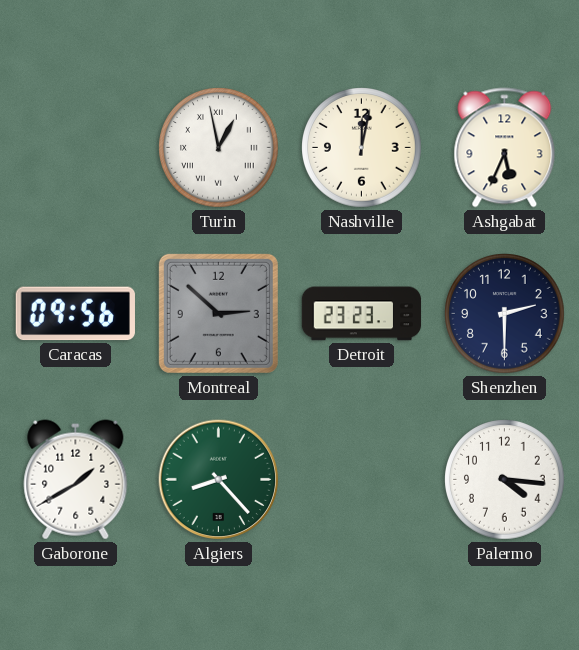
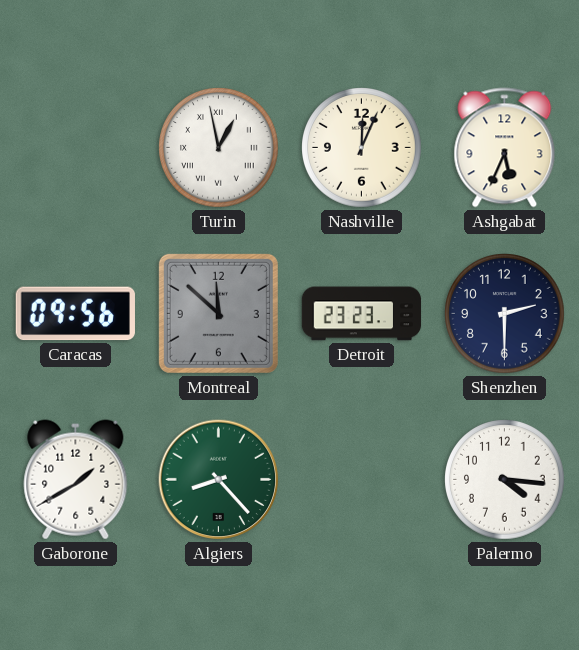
Nashville: 12:02 -> 12:04
Montreal: 2:52 -> 11:52
